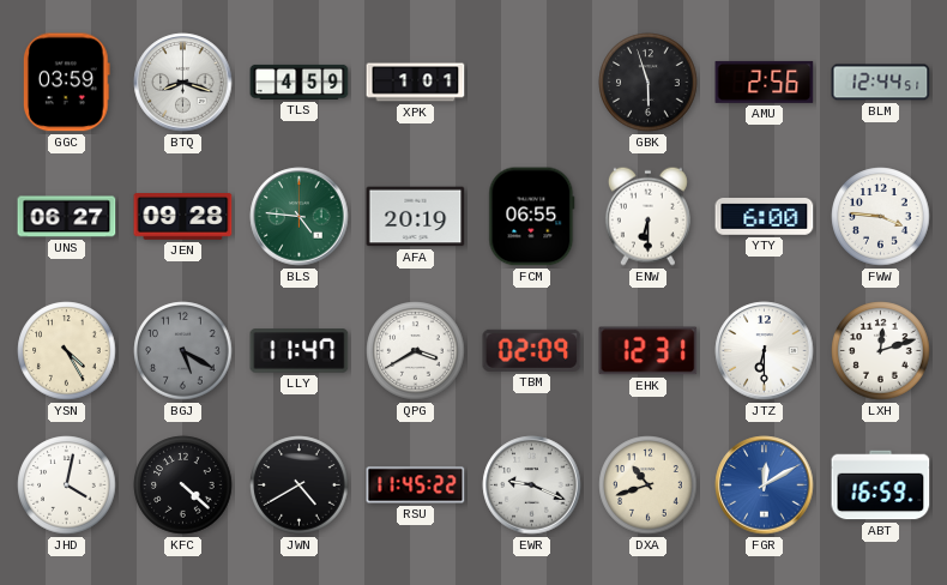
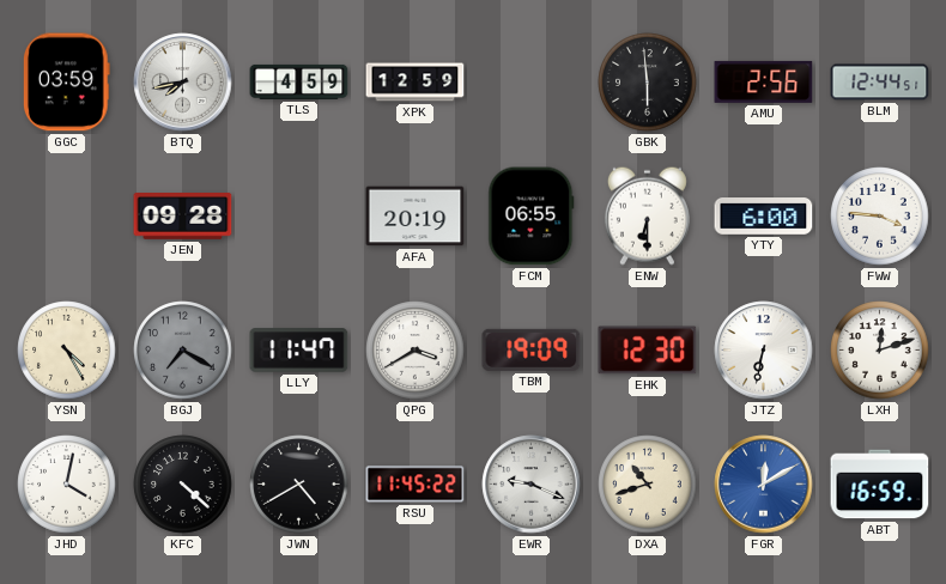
BTQ: 8:18 -> 7:43
XPK: 1:01 -> 12:59
GBK: 5:57 -> 5:59
UNS: 06:27 -> none
BLS: 4:46 -> none
BGJ: 5:20 -> 7:20
TBM: 02:09 -> 19:09
EHK: 12:31 -> 12:30
JTZ: 6:30 -> 6:32
